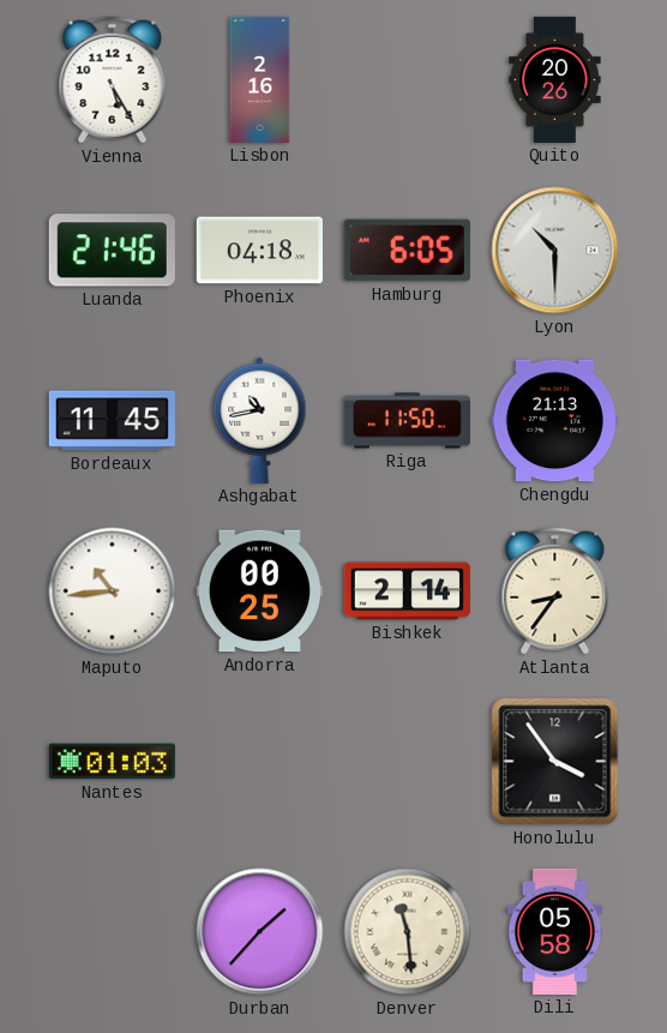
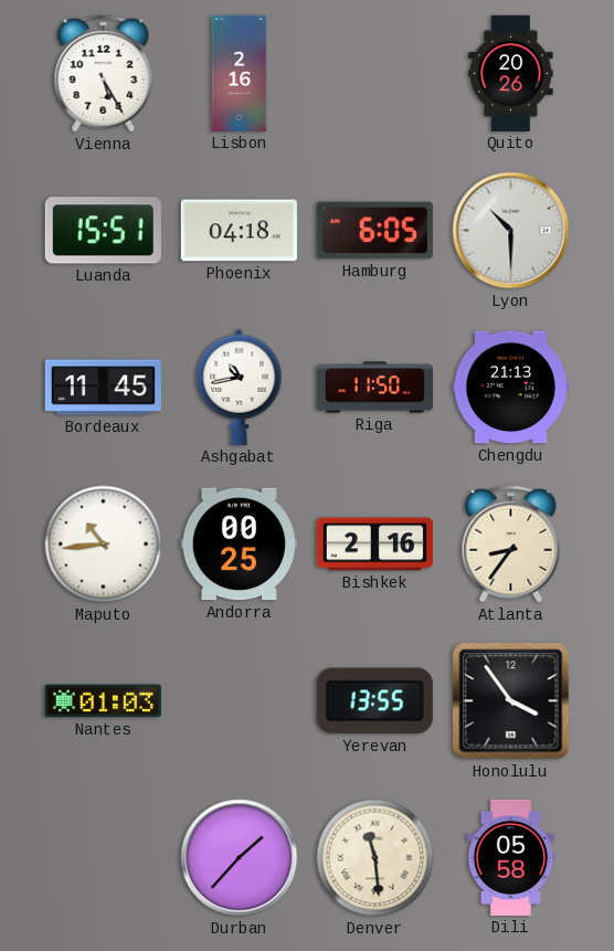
Luanda: 21:46 -> 15:51
Bishkek: 2:14 -> 2:16
Yerevan: none -> 13:55
